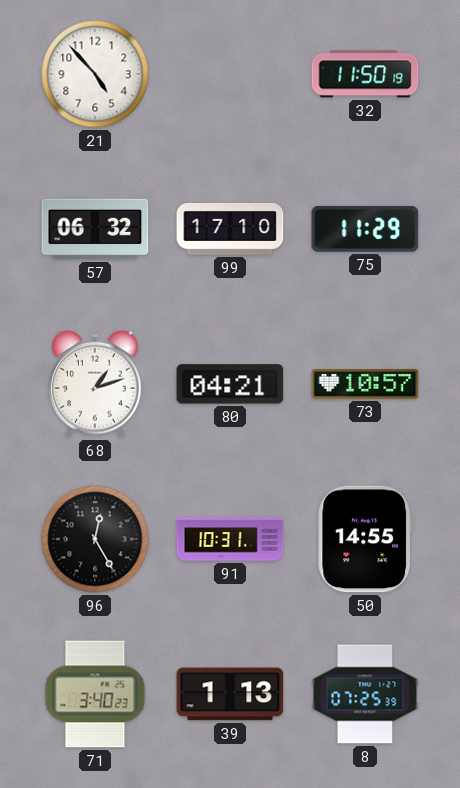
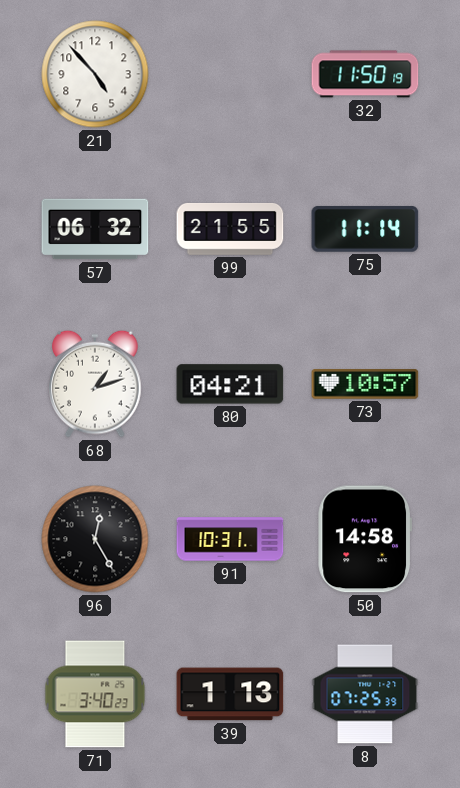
99: 17:10 -> 21:55
75: 11:29 -> 11:14
50: 14:55 -> 14:58
